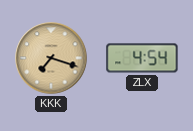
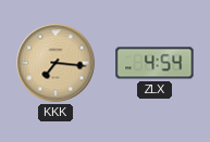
KKK: 7:18 -> 7:16
